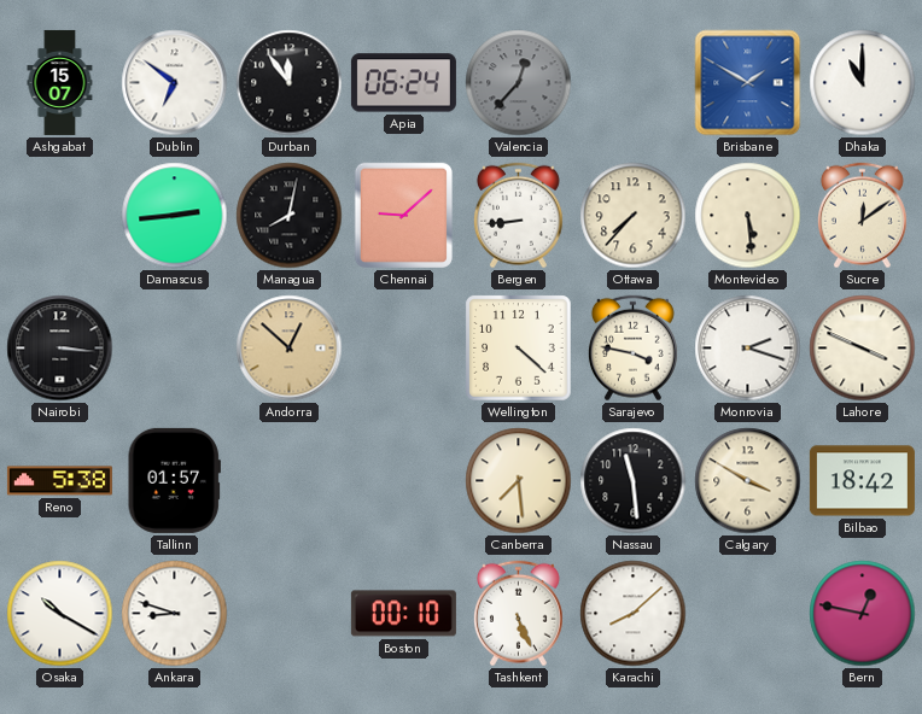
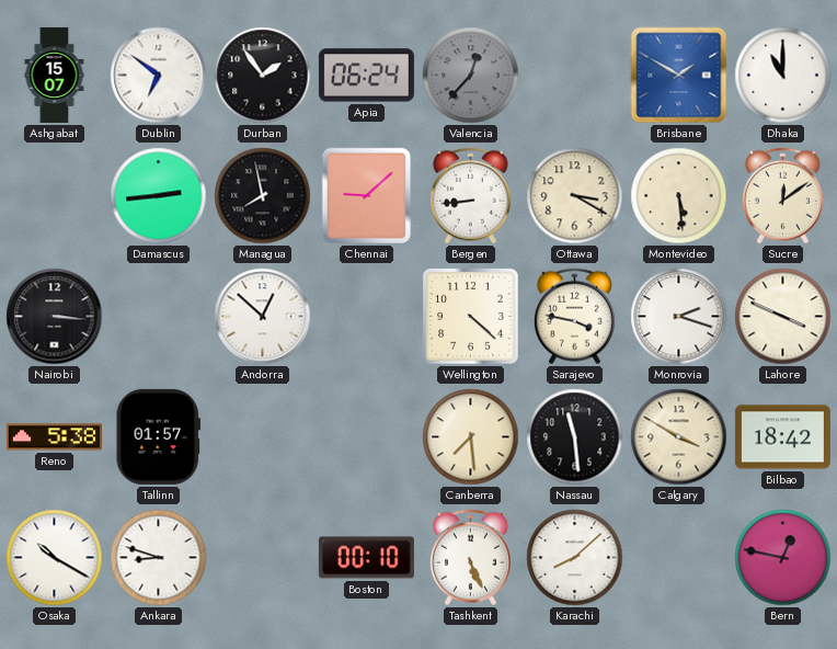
Durban: 11:54 -> 1:54
Managua: 8:02 -> 7:58
Ottawa: 7:37 -> 3:20
Andorra dial: champagne -> white
